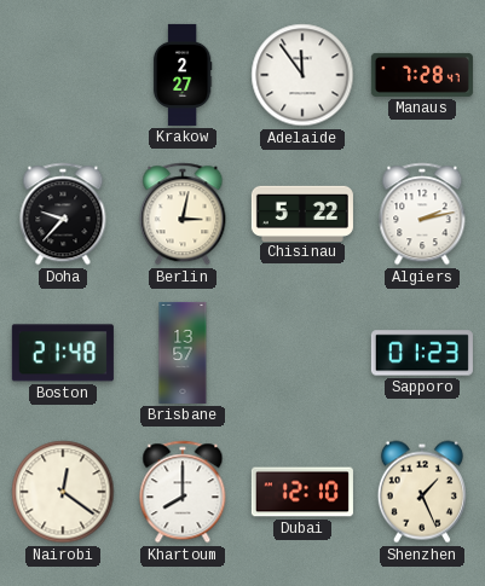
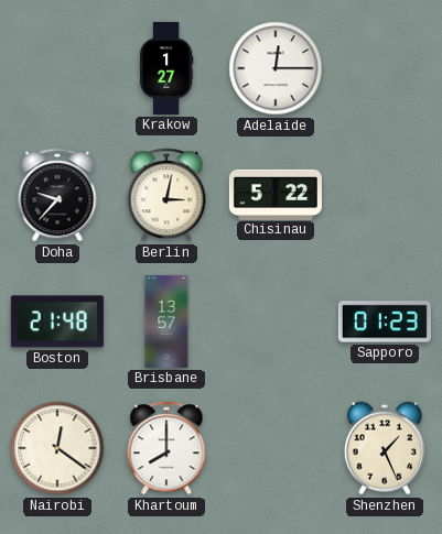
Krakow: 2:27 -> 1:27
Adelaide: 11:54 -> 12:15
Manaus: 7:28 -> none
Algiers: 2:13 -> none
Dubai: 12:10 -> none
